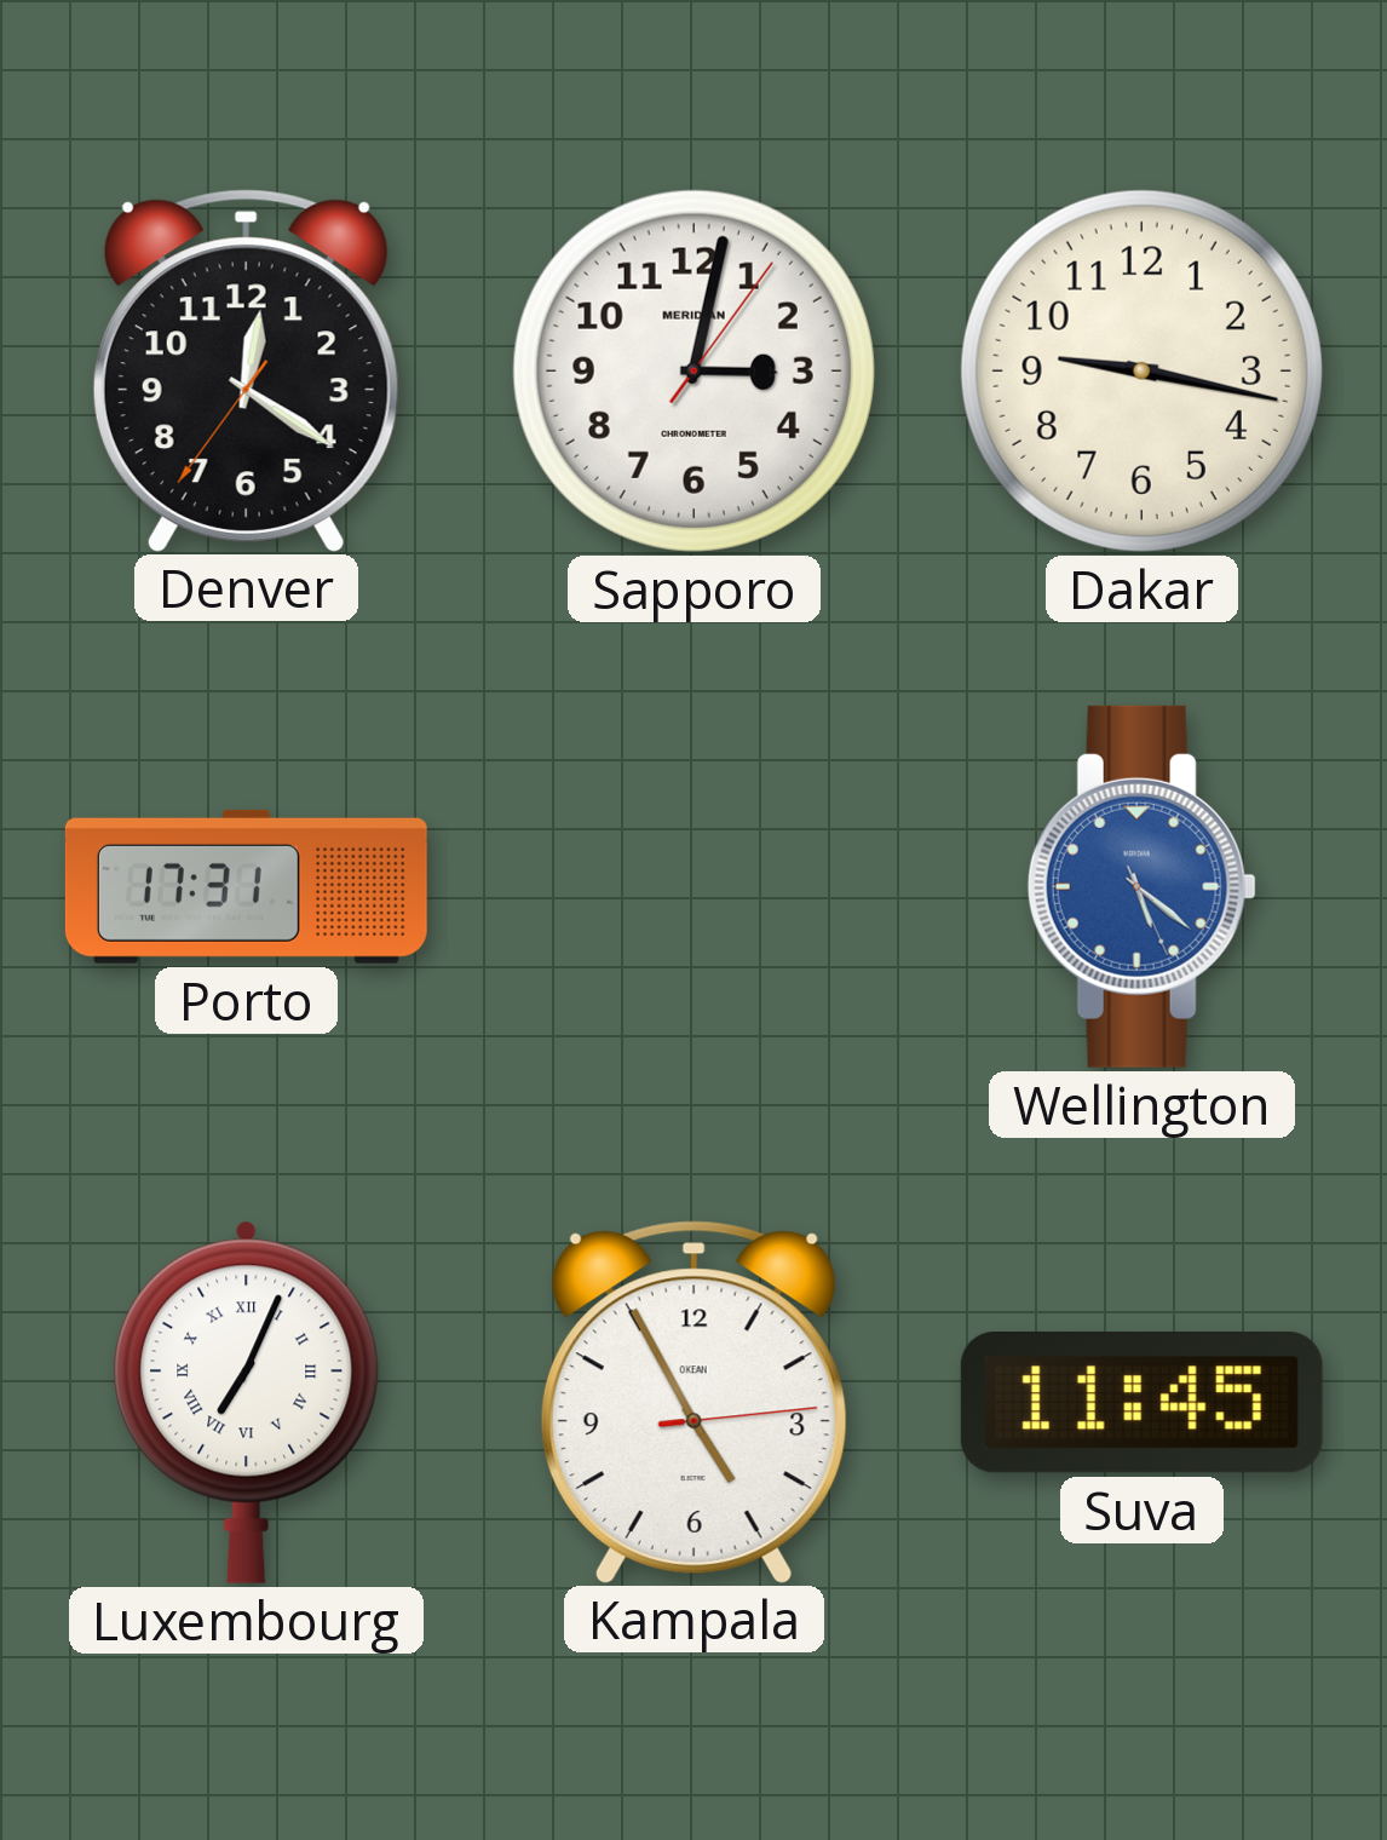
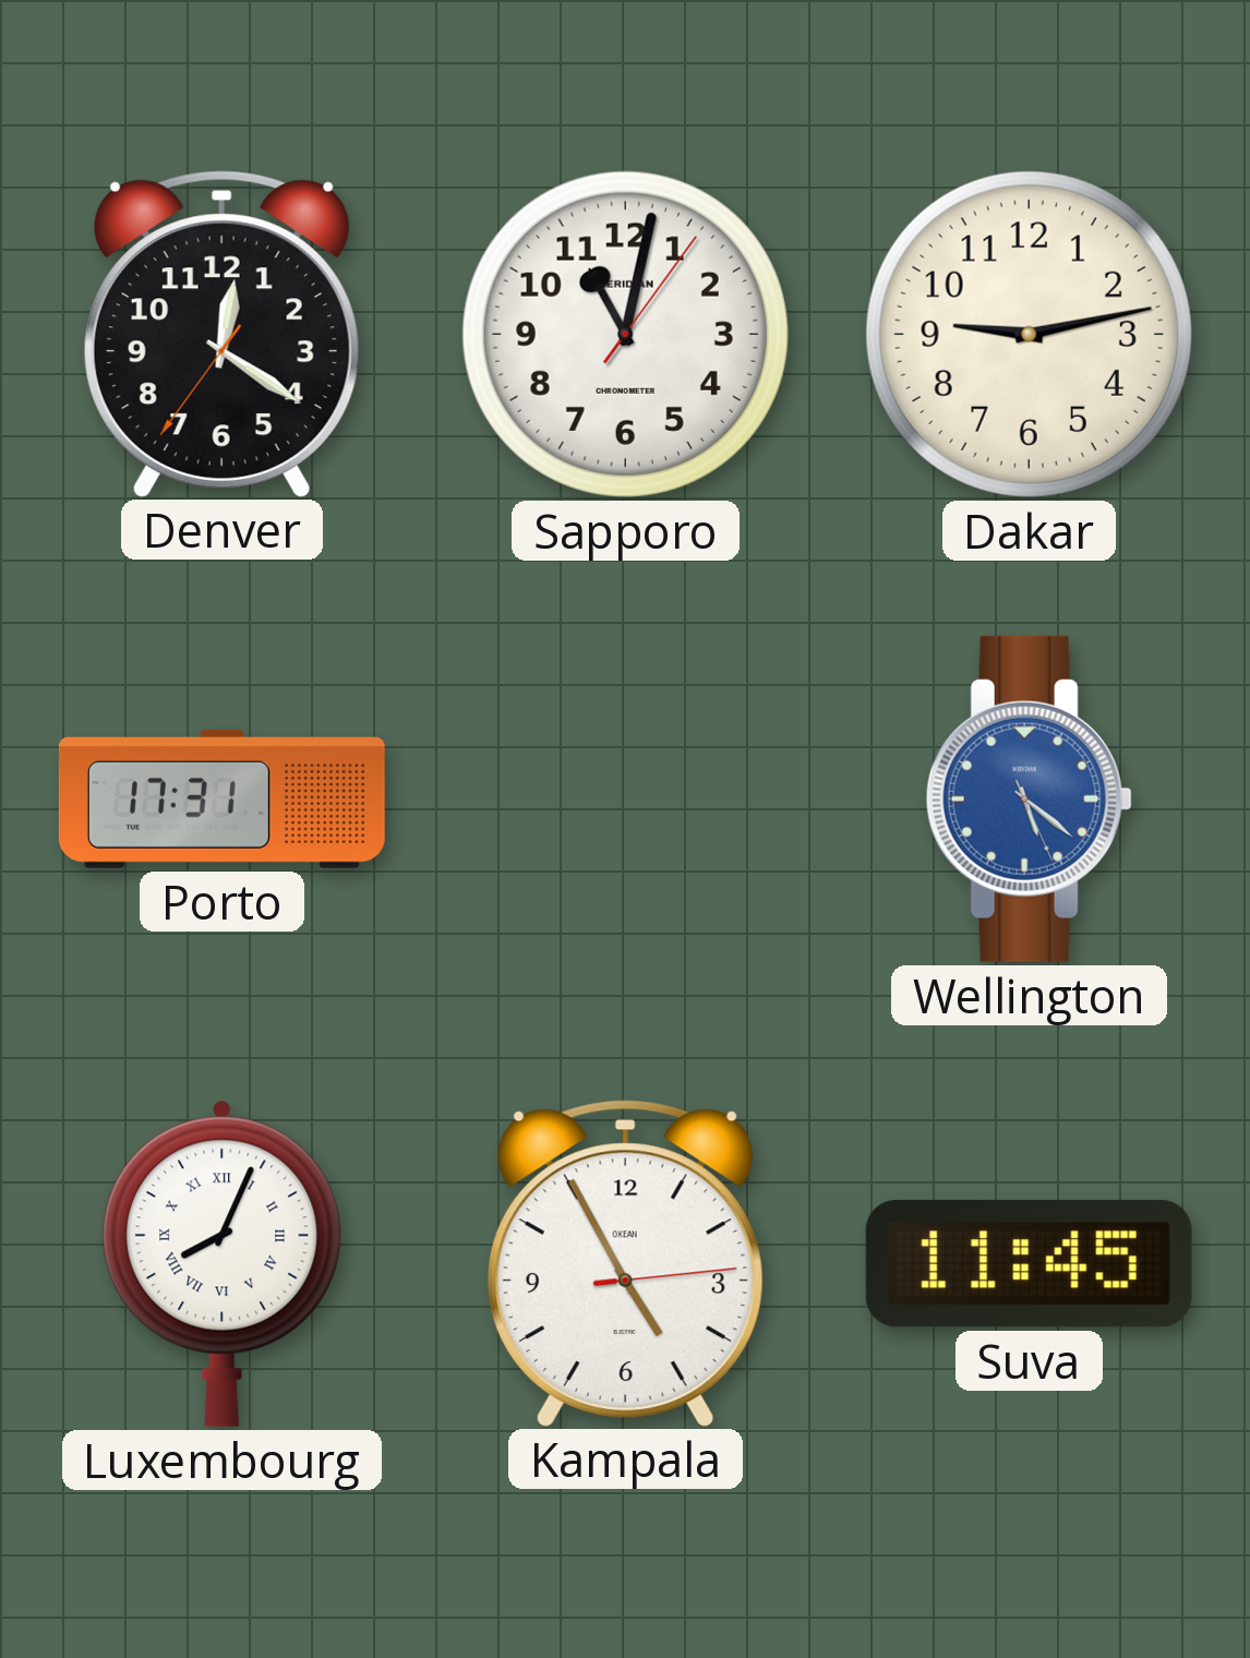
Sapporo: 3:02 -> 11:02
Dakar: 9:17 -> 9:13
Luxembourg: 7:04 -> 8:04
